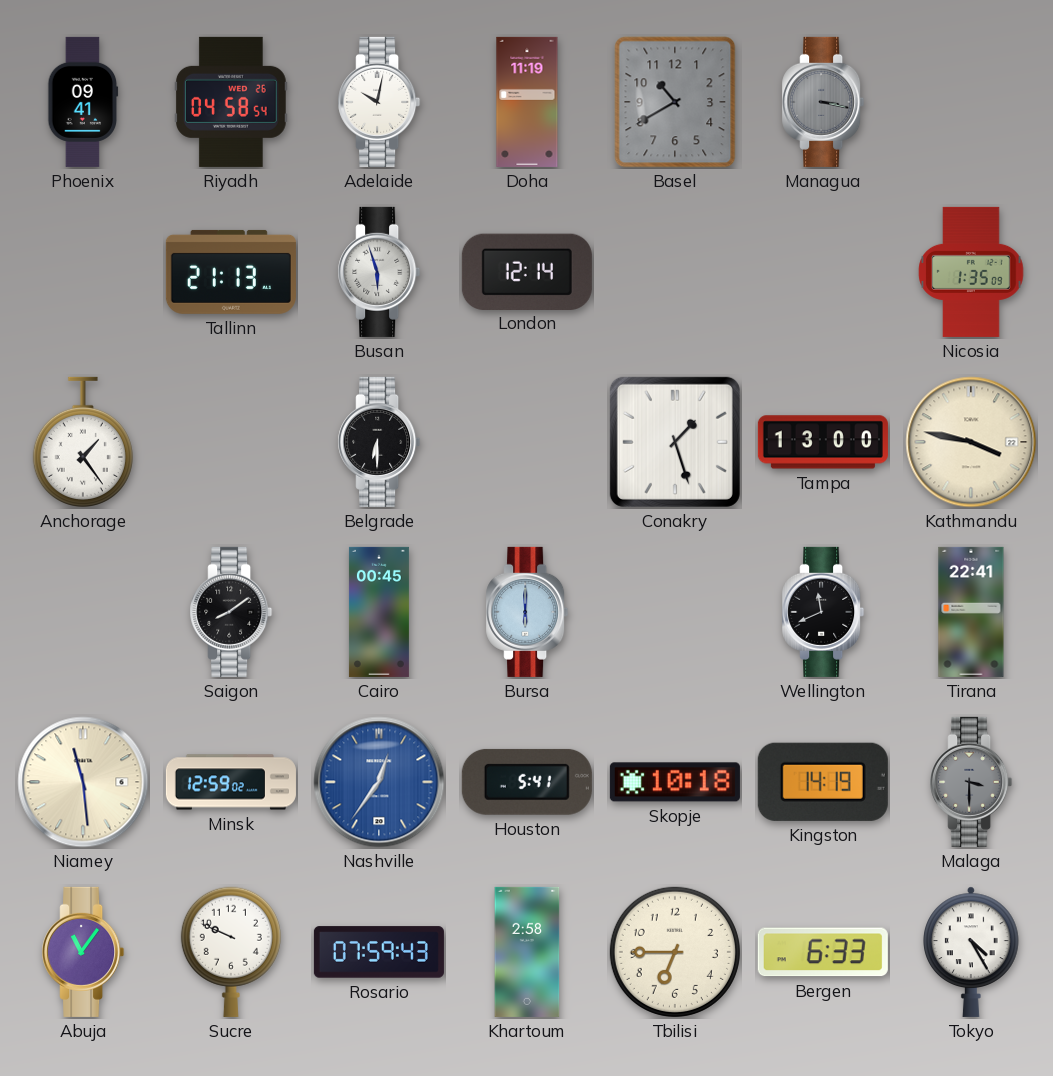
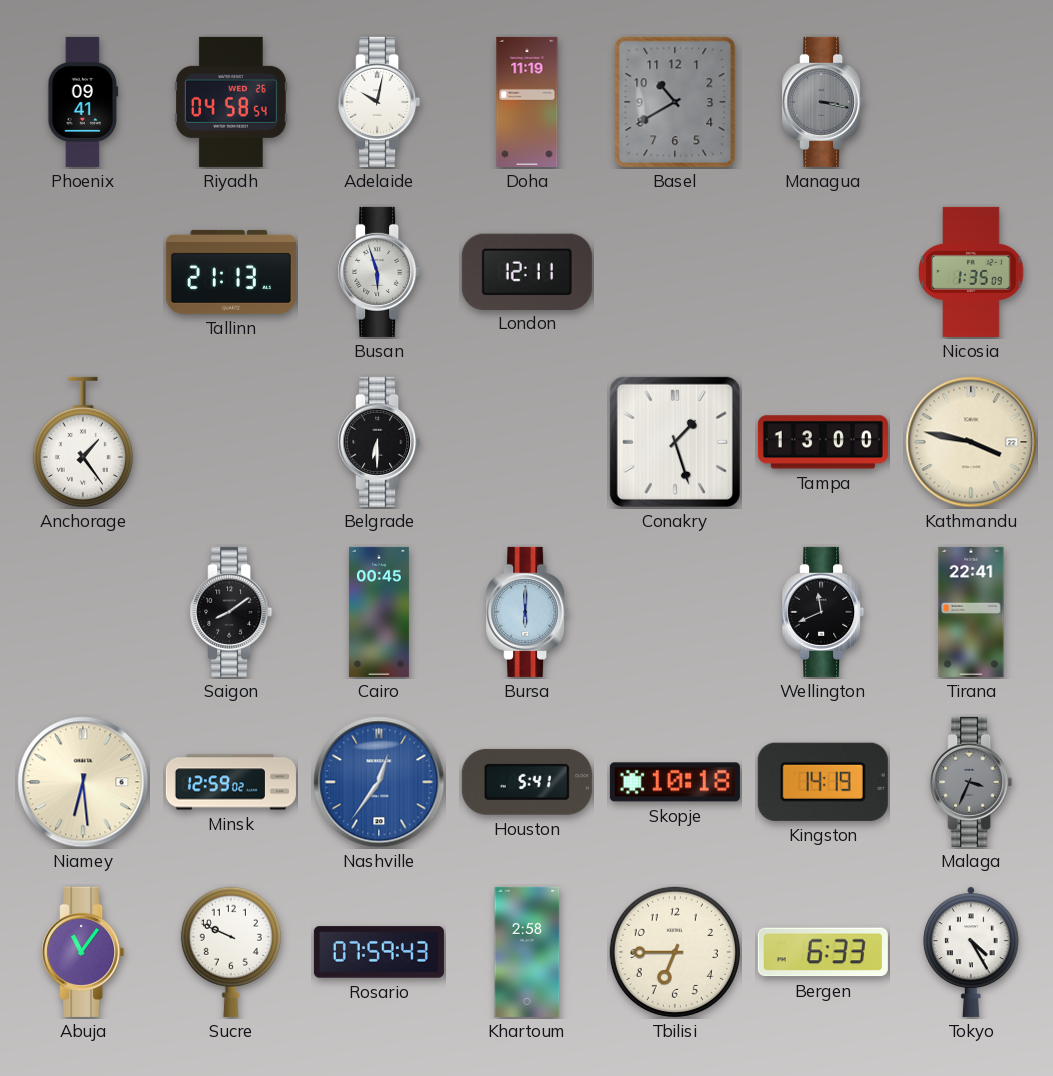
London: 12:14 -> 12:11
Niamey: 11:29 -> 6:29
Malaga: 3:30 -> 3:34
